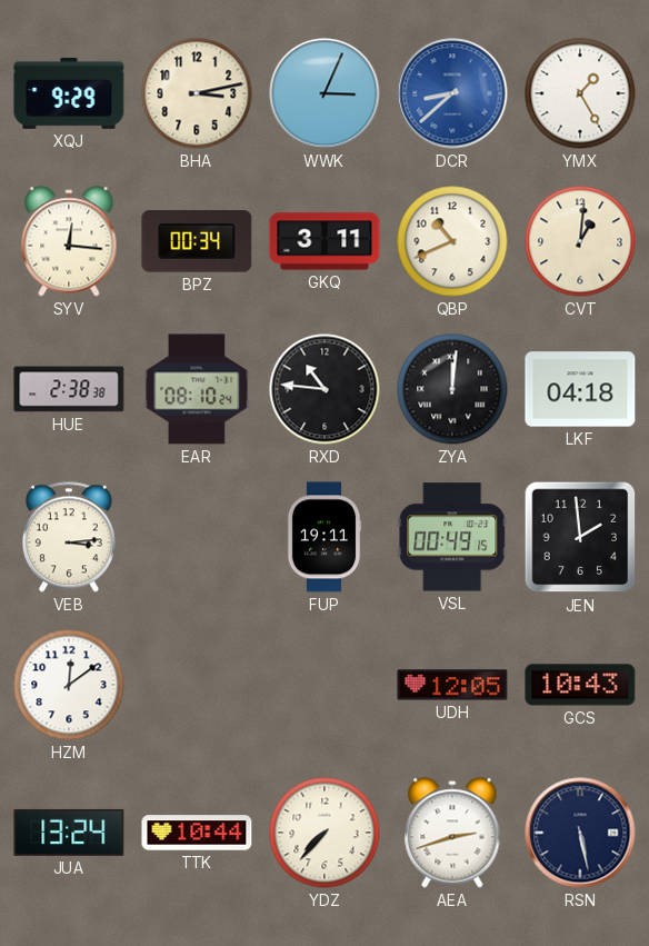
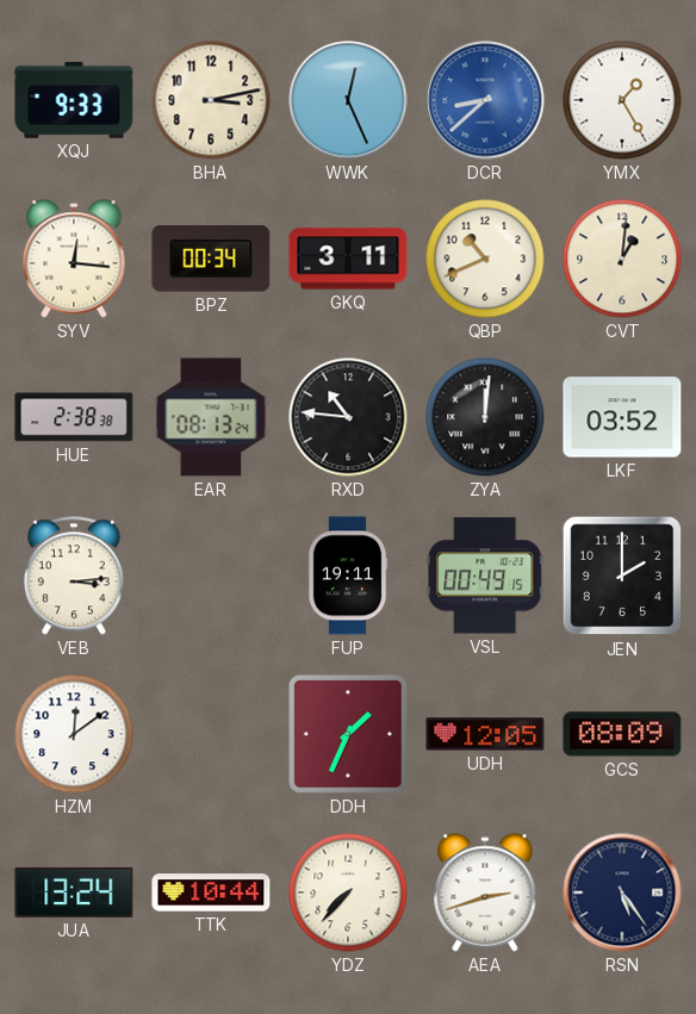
XQJ: 9:29 -> 9:33
WWK: 3:04 -> 12:26
EAR: 08:10 -> 08:13
LKF: 04:18 -> 03:52
JEN: 1:59 -> 2:00
DDH: none -> 1:34
GCS: 10:43 -> 08:09
RSN: 5:28 -> 5:24
